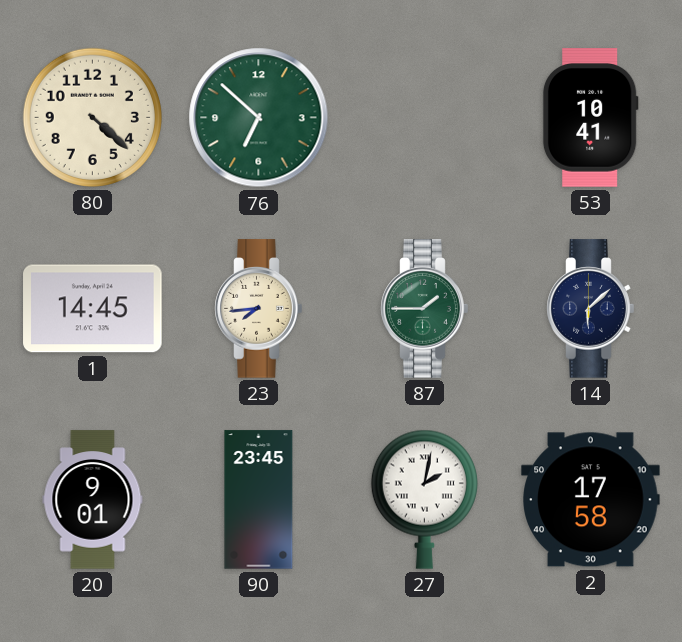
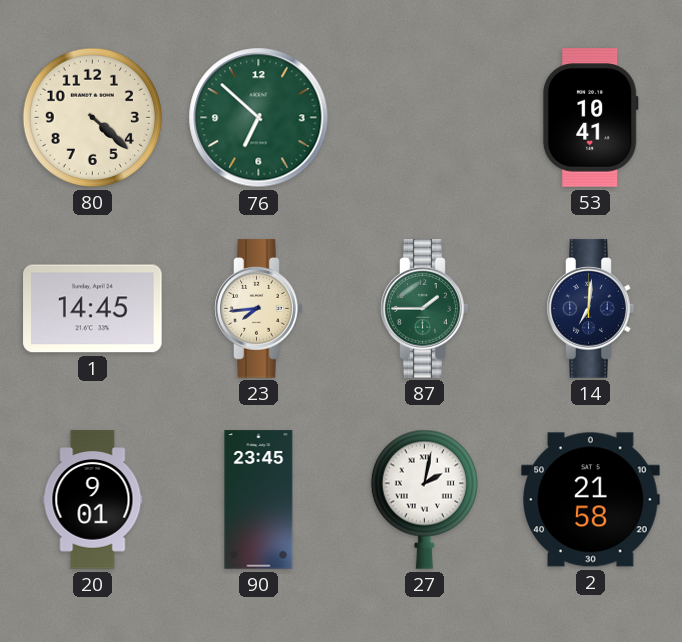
14: 6:08 -> 7:01
2: 17:58 -> 21:58
